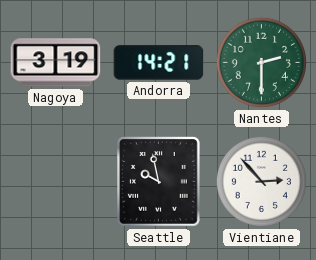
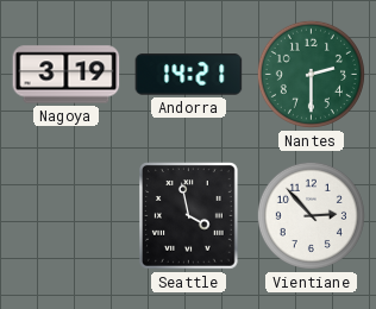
Seattle: 9:58 -> 3:58
